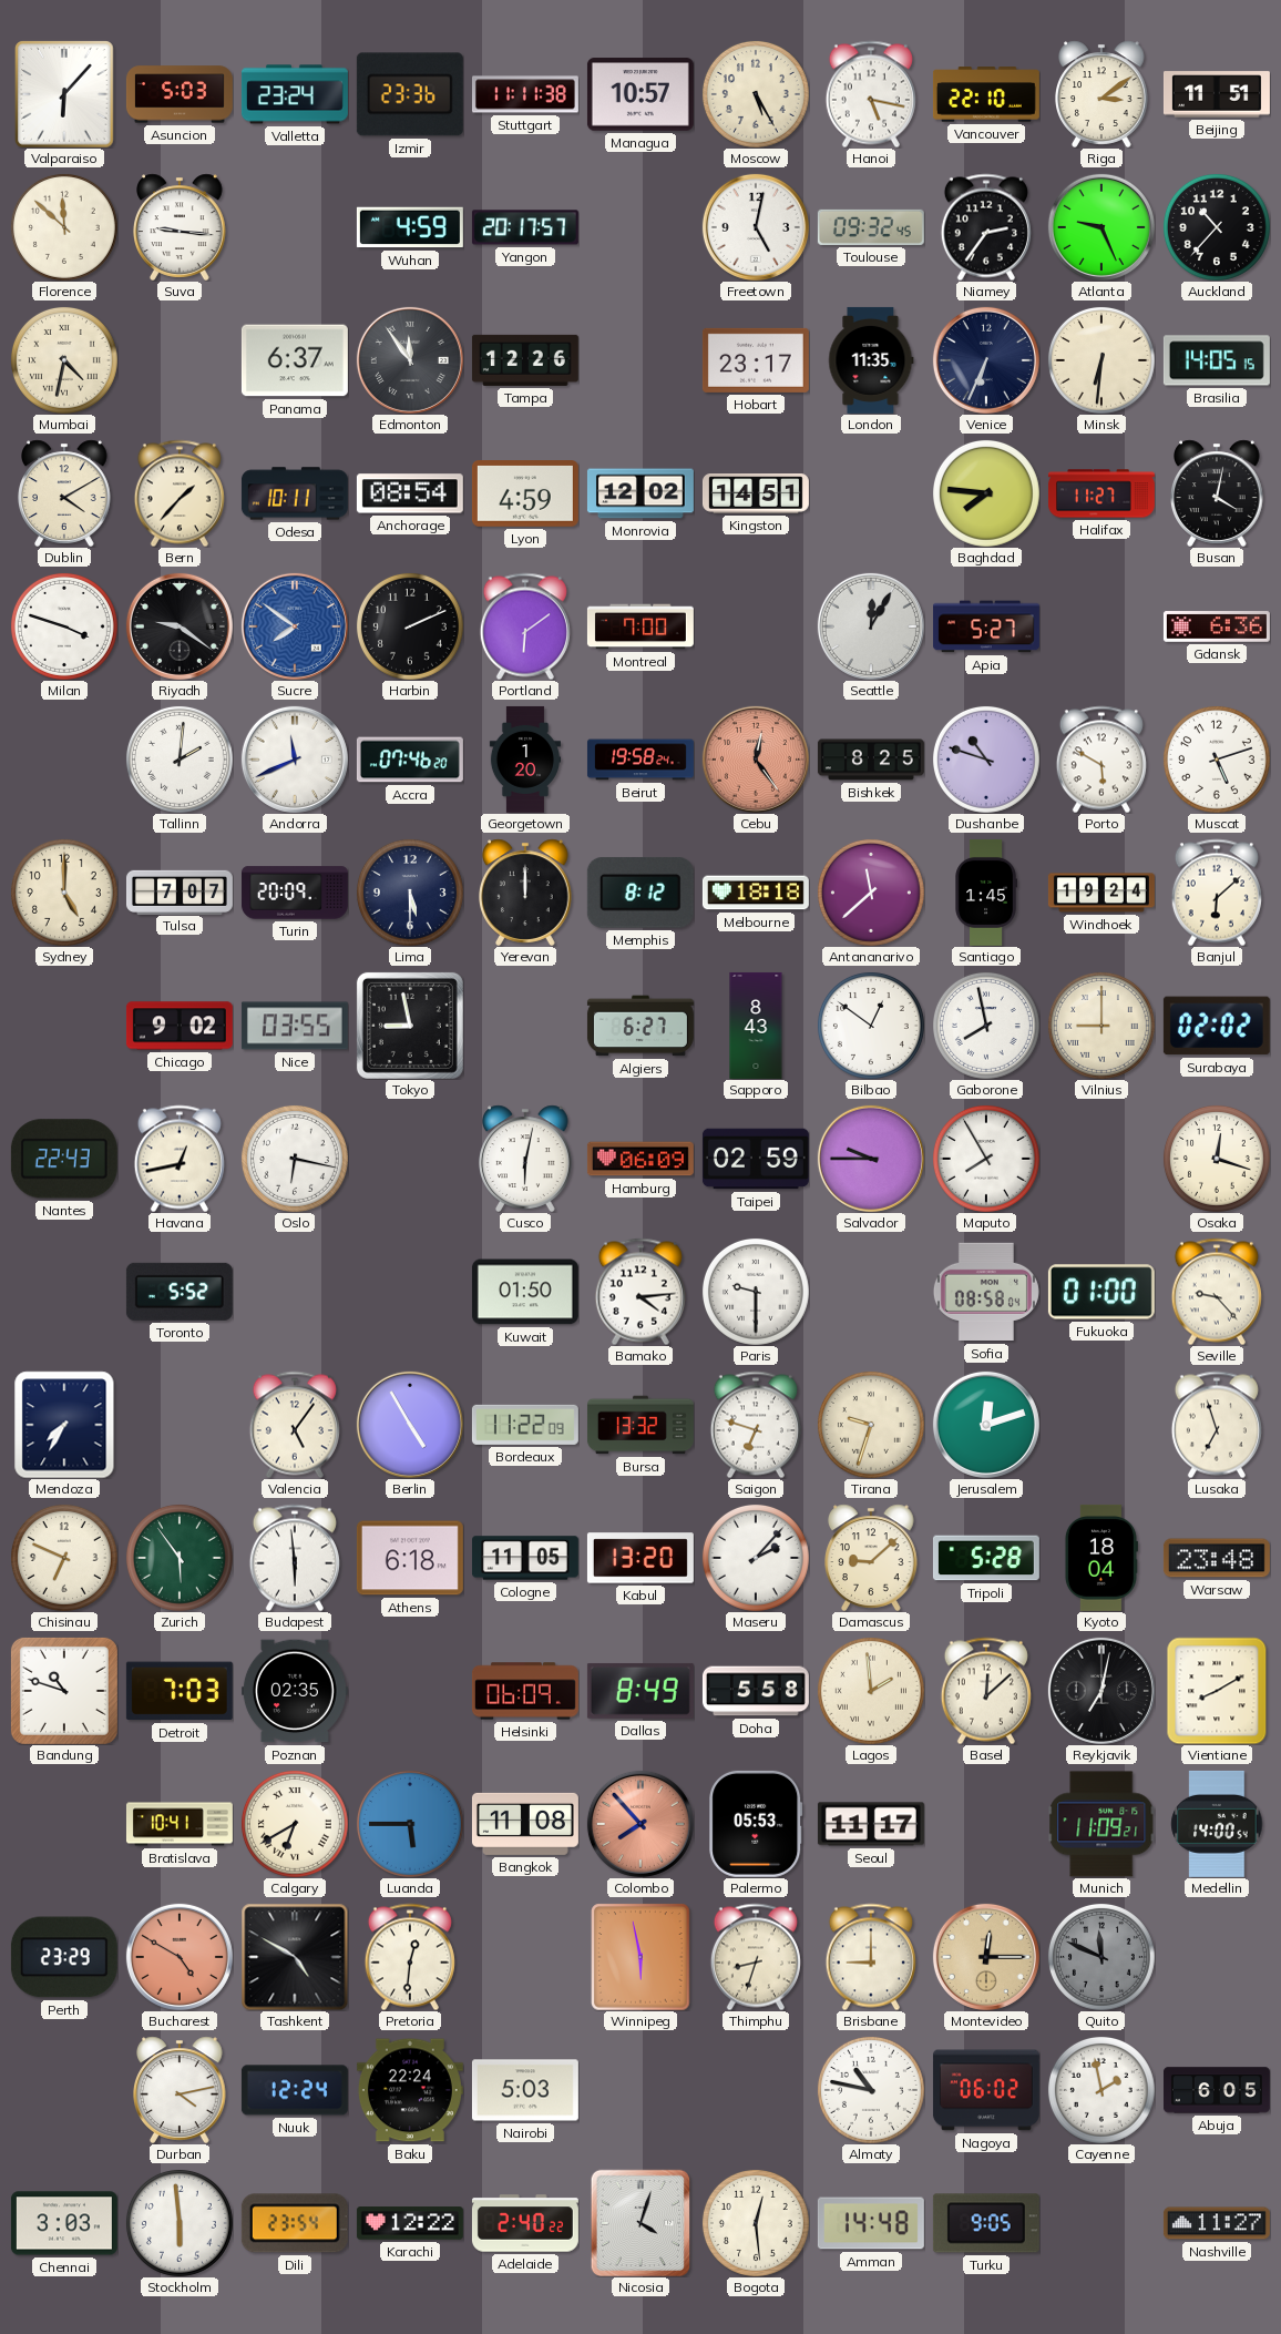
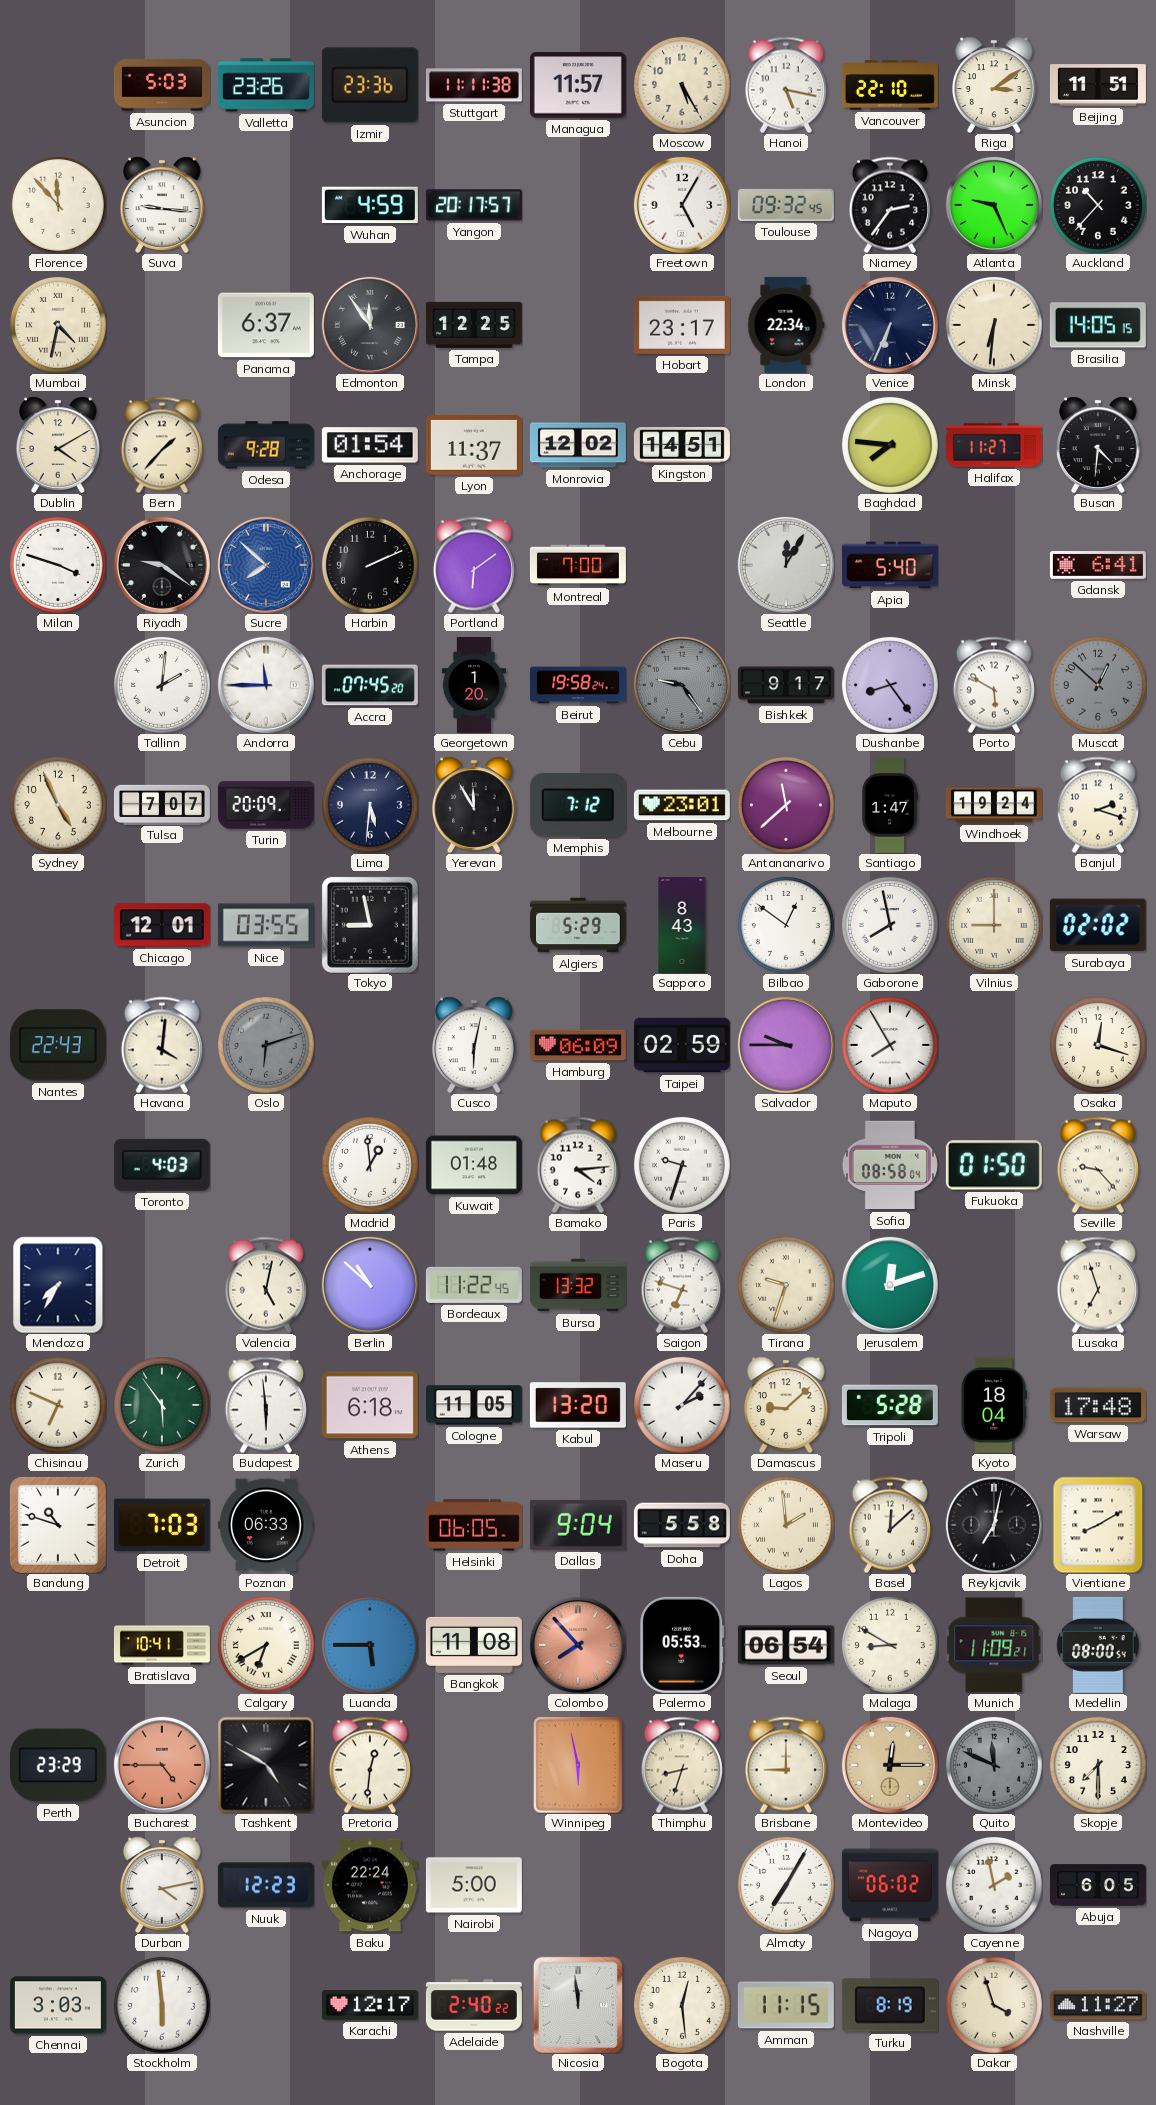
Valparaiso: 6:07 -> none
Valletta: 23:24 -> 23:26
Managua: 10:57 -> 11:57
Florence: 11:52 -> 11:53
Freetown: 5:02 -> 5:05
Tampa: 12:26 -> 12:25
London: 11:35 -> 22:34
Odesa: 10:11 -> 9:28
Anchorage: 08:54 -> 01:54
Lyon: 4:59 -> 11:37
Busan: 4:02 -> 4:31
Sucre: 7:51 -> 7:52
Apia: 5:27 -> 5:40
Gdansk: 6:36 -> 6:41
Andorra: 11:41 -> 11:45
Accra: 07:46 -> 07:45
Cebu: 12:24 -> 9:24
Cebu dial: salmon -> grey
Bishkek: 8:25 -> 9:17
Dushanbe: 10:48 -> 8:24
Muscat: 5:12 -> 12:52
Muscat dial: white -> grey
Sydney: 5:00 -> 4:56
Lima: 5:30 -> 5:31
Yerevan: 12:00 -> 11:55
Memphis: 8:12 -> 7:12
Melbourne: 18:18 -> 23:01
Santiago: 1:45 -> 1:47
Banjul: 6:08 -> 2:18
Chicago: 9:02 -> 12:01
Algiers: 6:27 -> 5:29
Havana: 12:43 -> 4:01
Oslo: 6:17 -> 6:12
Oslo dial: white -> grey
Toronto: 5:52 -> 4:03
Madrid: none -> 12:59
Kuwait: 01:50 -> 01:48
Paris: 9:30 -> 9:33
Fukuoka: 01:00 -> 01:50
Valencia: 5:06 -> 5:02
Berlin: 4:55 -> 10:52
Bordeaux: 11:22:09 -> 11:22:45
Warsaw: 23:48 -> 17:48
Poznan: 02:35 -> 06:33
Helsinki: 06:09 -> 06:05
Dallas: 8:49 -> 9:04
Seoul: 11:17 -> 06:54
Malaga: none -> 8:50
Medellin: 14:00 -> 08:00
Bucharest: 4:50 -> 4:45
Skopje: none -> 7:30
Nuuk: 12:24 -> 12:23
Nairobi: 5:03 -> 5:00
Almaty: 10:47 -> 7:05
Dili: 23:54 -> none
Karachi: 12:22 -> 12:17
Nicosia: 4:03 -> 11:59
Amman: 14:48 -> 11:15
Turku: 9:05 -> 8:19
Dakar: none -> 3:57
